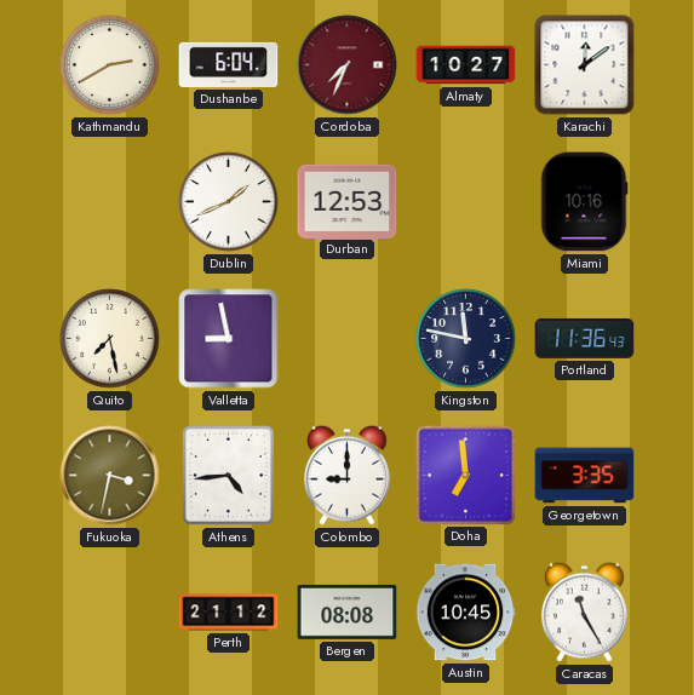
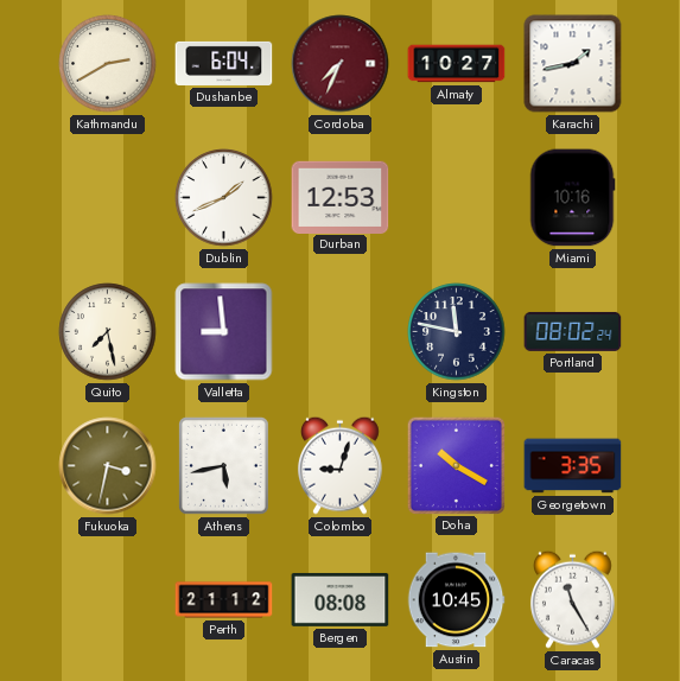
Karachi: 12:09 -> 1:43
Valletta: 8:58 -> 8:59
Portland: 11:36 -> 08:02
Athens: 4:44 -> 5:43
Colombo: 9:00 -> 9:03
Doha: 6:59 -> 10:20
